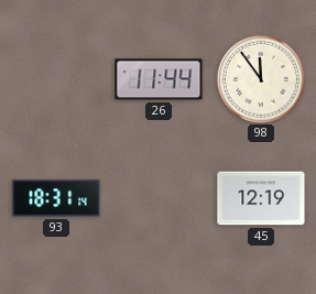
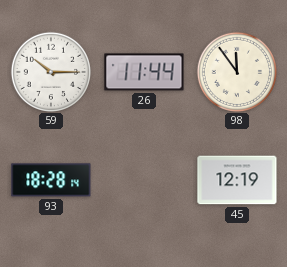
59: none -> 10:15
93: 18:31 -> 18:28
